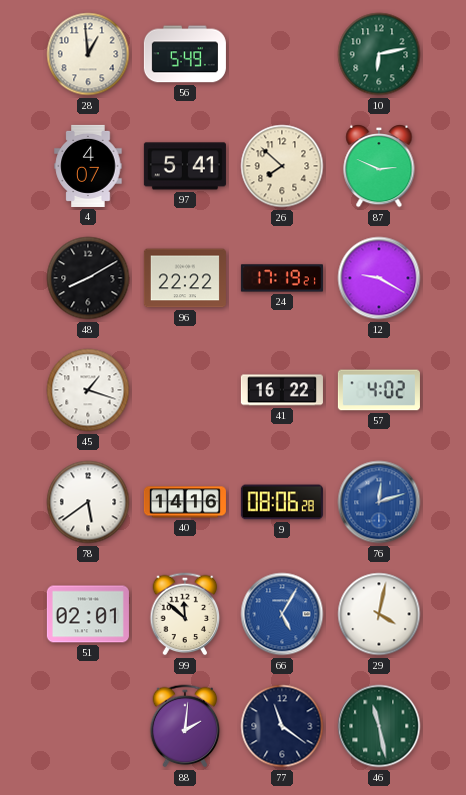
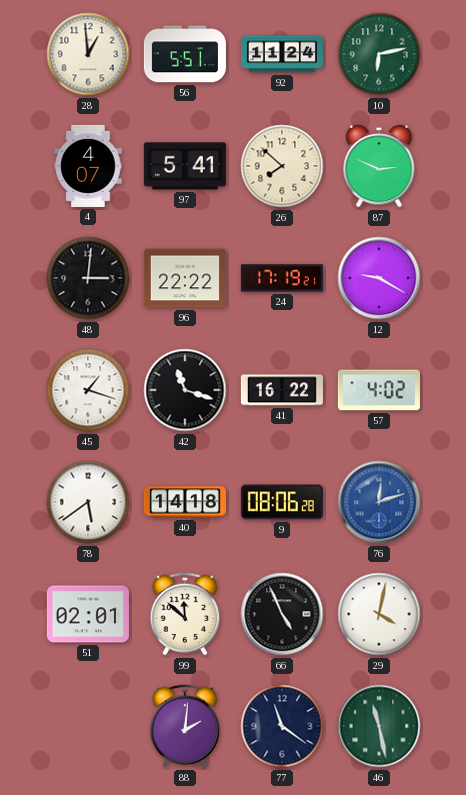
56: 5:49 -> 5:51
92: none -> 11:24
48: 8:10 -> 3:01
42: none -> 11:18
40: 14:16 -> 14:18
66: 5:05 -> 4:56
66 dial: blue -> black
